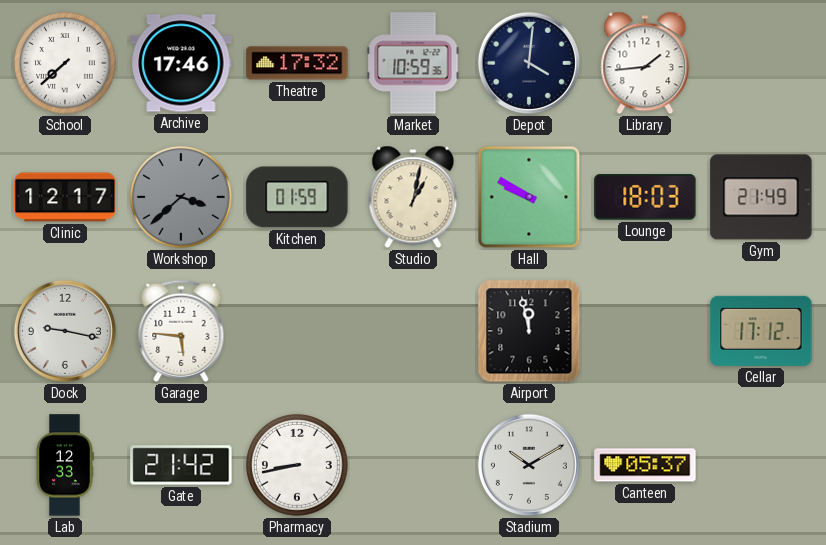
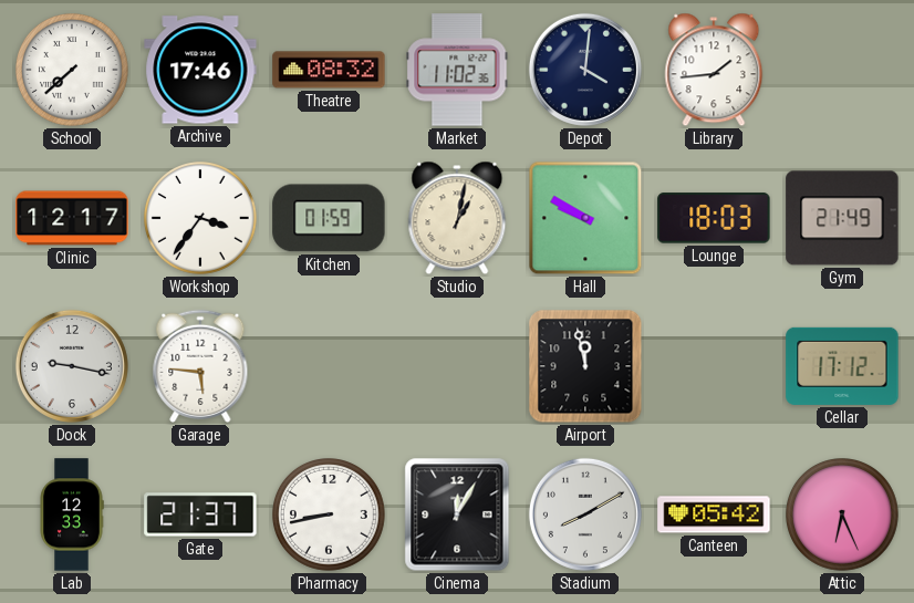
Theatre: 17:32 -> 08:32
Market: 10:59 -> 11:02
Workshop: 3:38 -> 3:36
Workshop dial: grey -> white
Gate: 21:42 -> 21:37
Cinema: none -> 12:05
Stadium: 10:10 -> 8:10
Canteen: 05:37 -> 05:42
Attic: none -> 6:26
